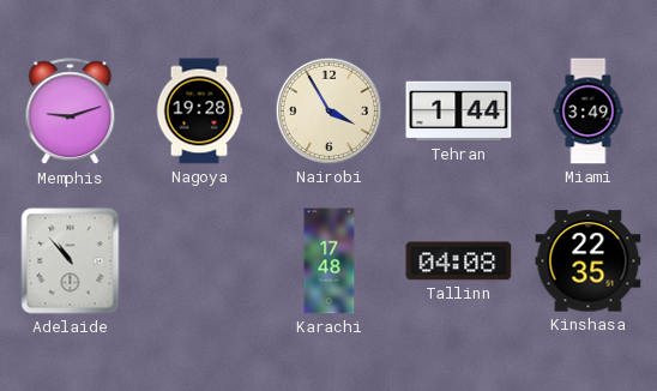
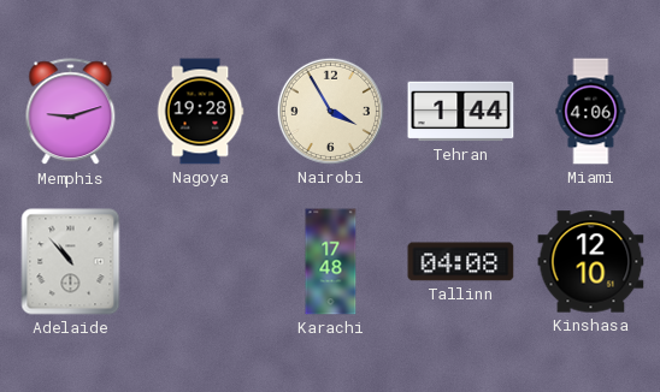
Miami: 3:49 -> 4:06
Kinshasa: 22:35 -> 12:10
